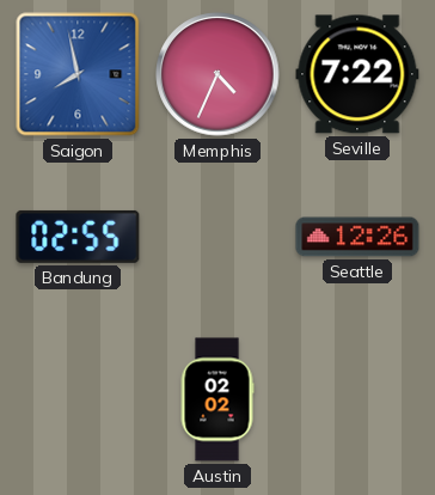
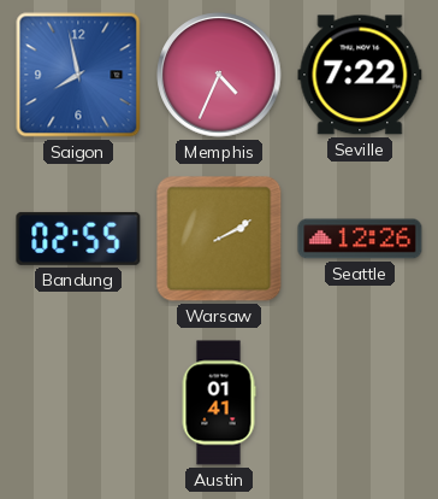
Warsaw: none -> 2:10
Austin: 02:02 -> 01:41
